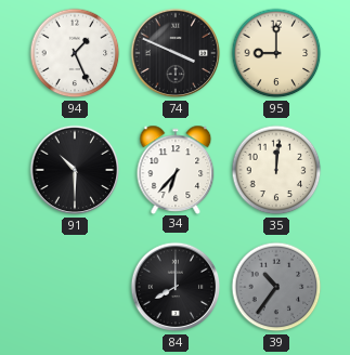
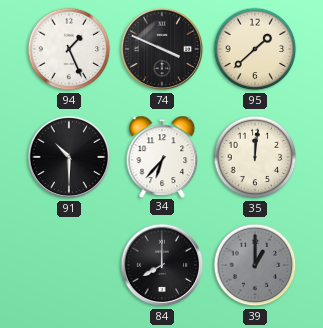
95: 9:00 -> 1:38
39: 10:36 -> 1:00
